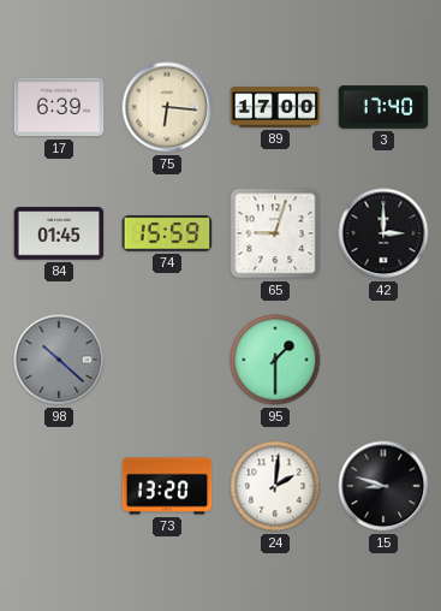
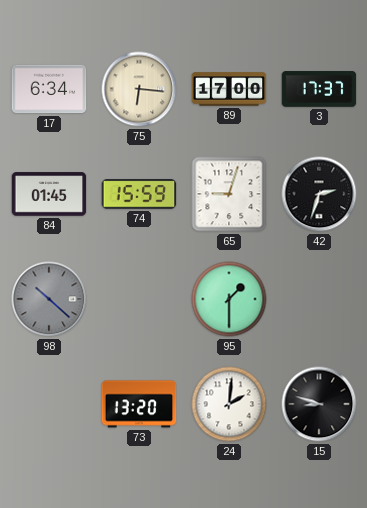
17: 6:39 -> 6:34
3: 17:40 -> 17:37
42: 3:00 -> 2:33
